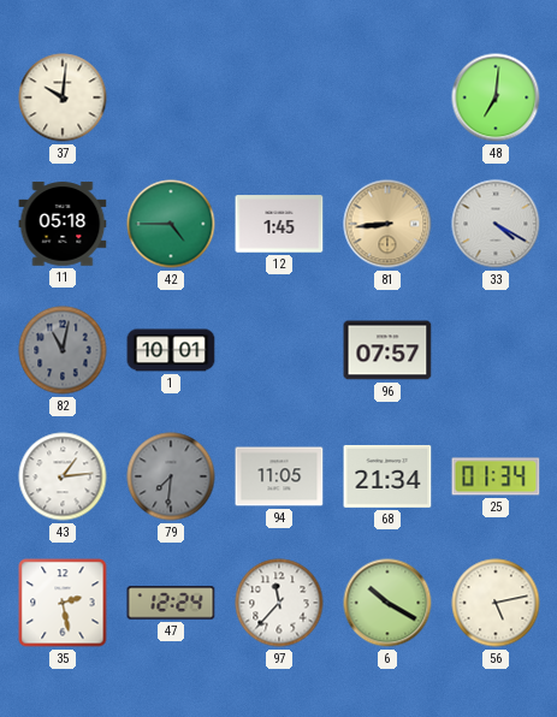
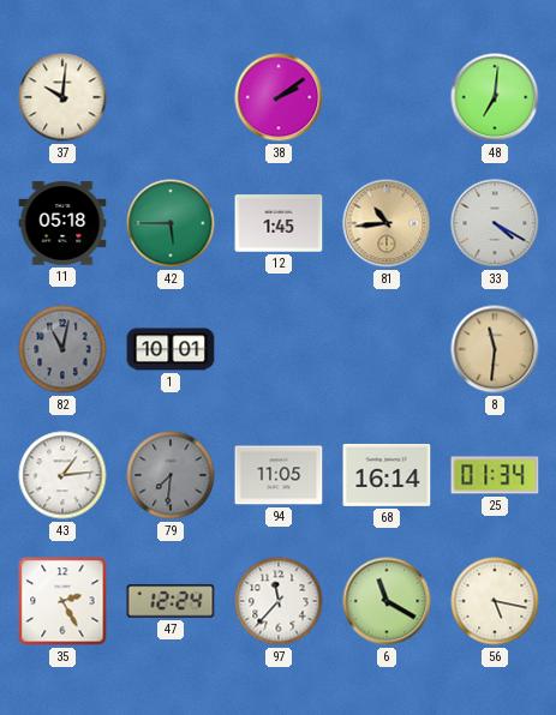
38: none -> 2:09
42: 4:45 -> 5:45
81: 8:44 -> 10:44
96: 07:57 -> none
8: none -> 11:31
68: 21:34 -> 16:14
35: 2:28 -> 2:25
6: 10:20 -> 11:20
56: 5:13 -> 5:17
